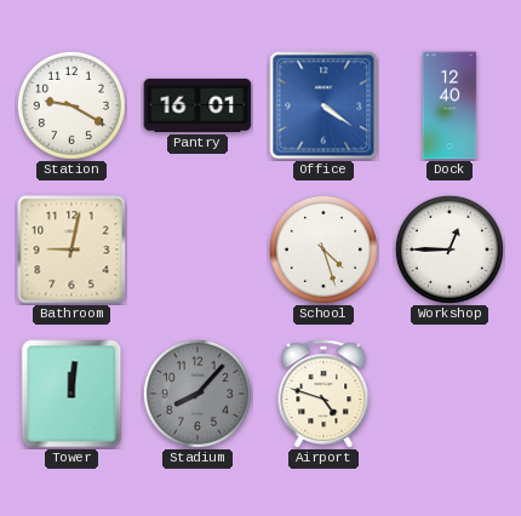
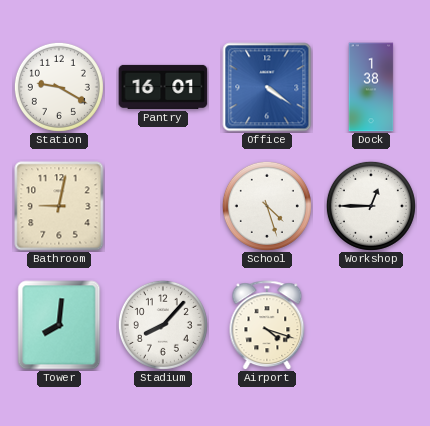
Dock: 12:40 -> 1:38
Tower: 12:01 -> 8:01
Stadium dial: grey -> white
Airport: 4:48 -> 4:18
